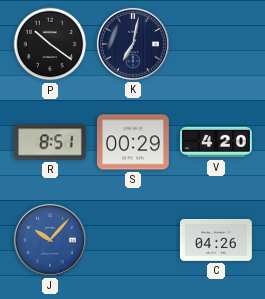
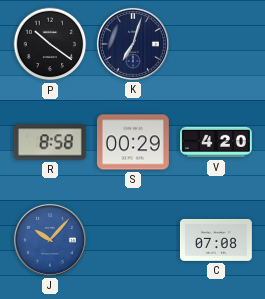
K: 7:02 -> 7:03
R: 8:51 -> 8:58
C: 04:26 -> 07:08
